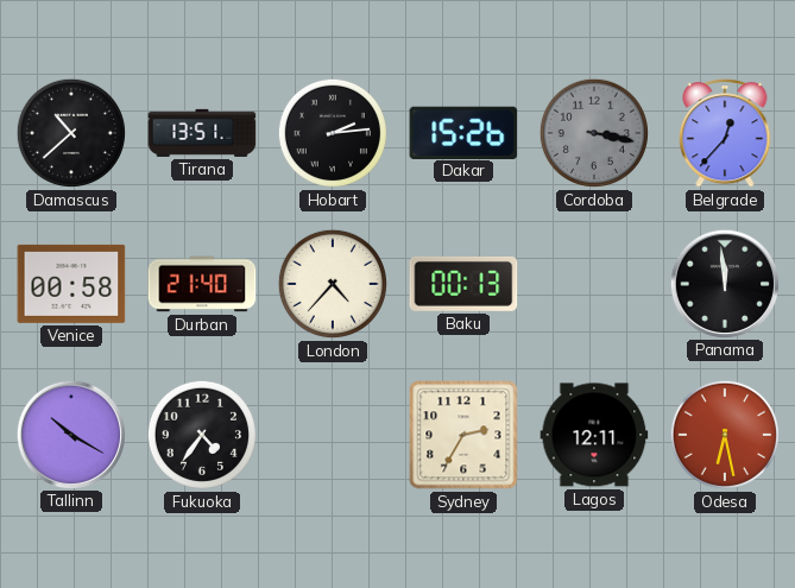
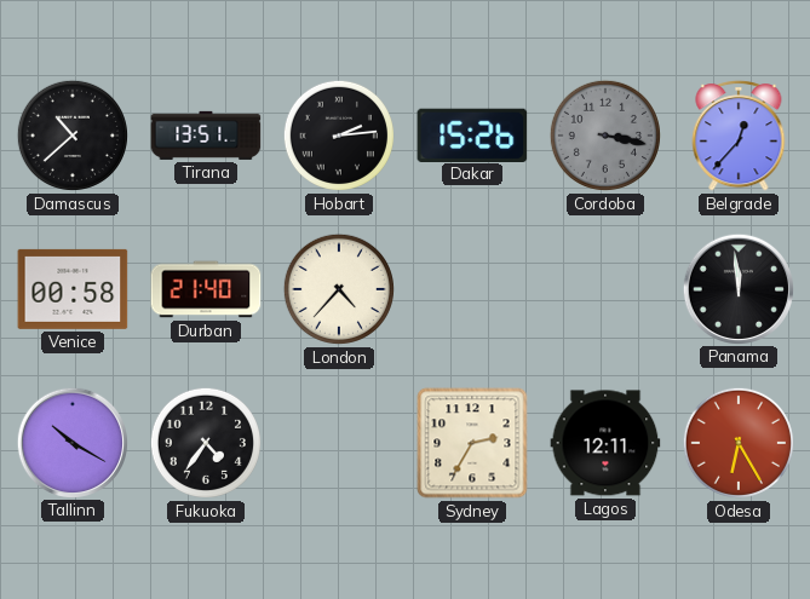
Baku: 00:13 -> none
Odesa: 6:28 -> 6:25
